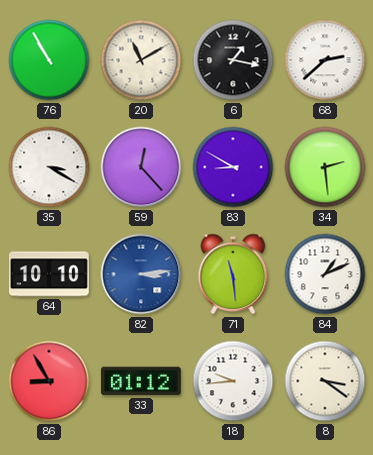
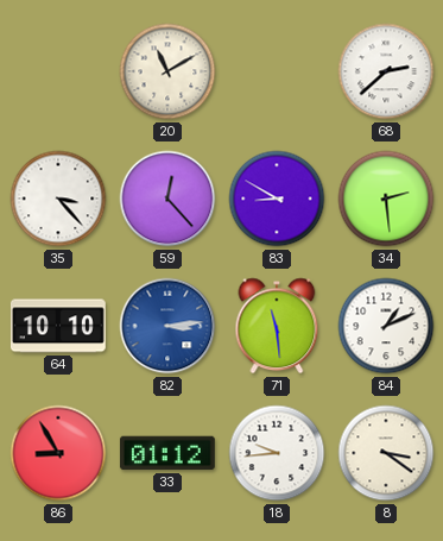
76: 10:55 -> none
6: 1:17 -> none
35: 3:20 -> 3:23
